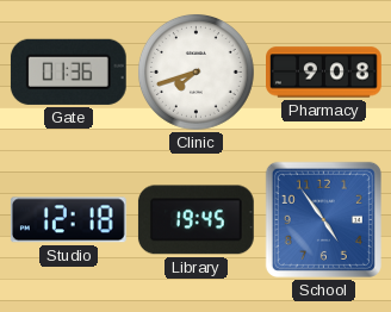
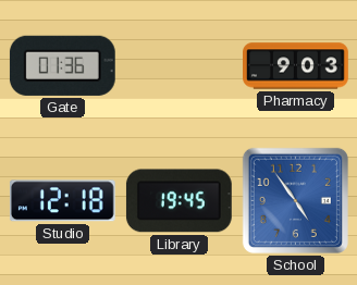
Clinic: 7:42 -> none
Pharmacy: 9:08 -> 9:03
